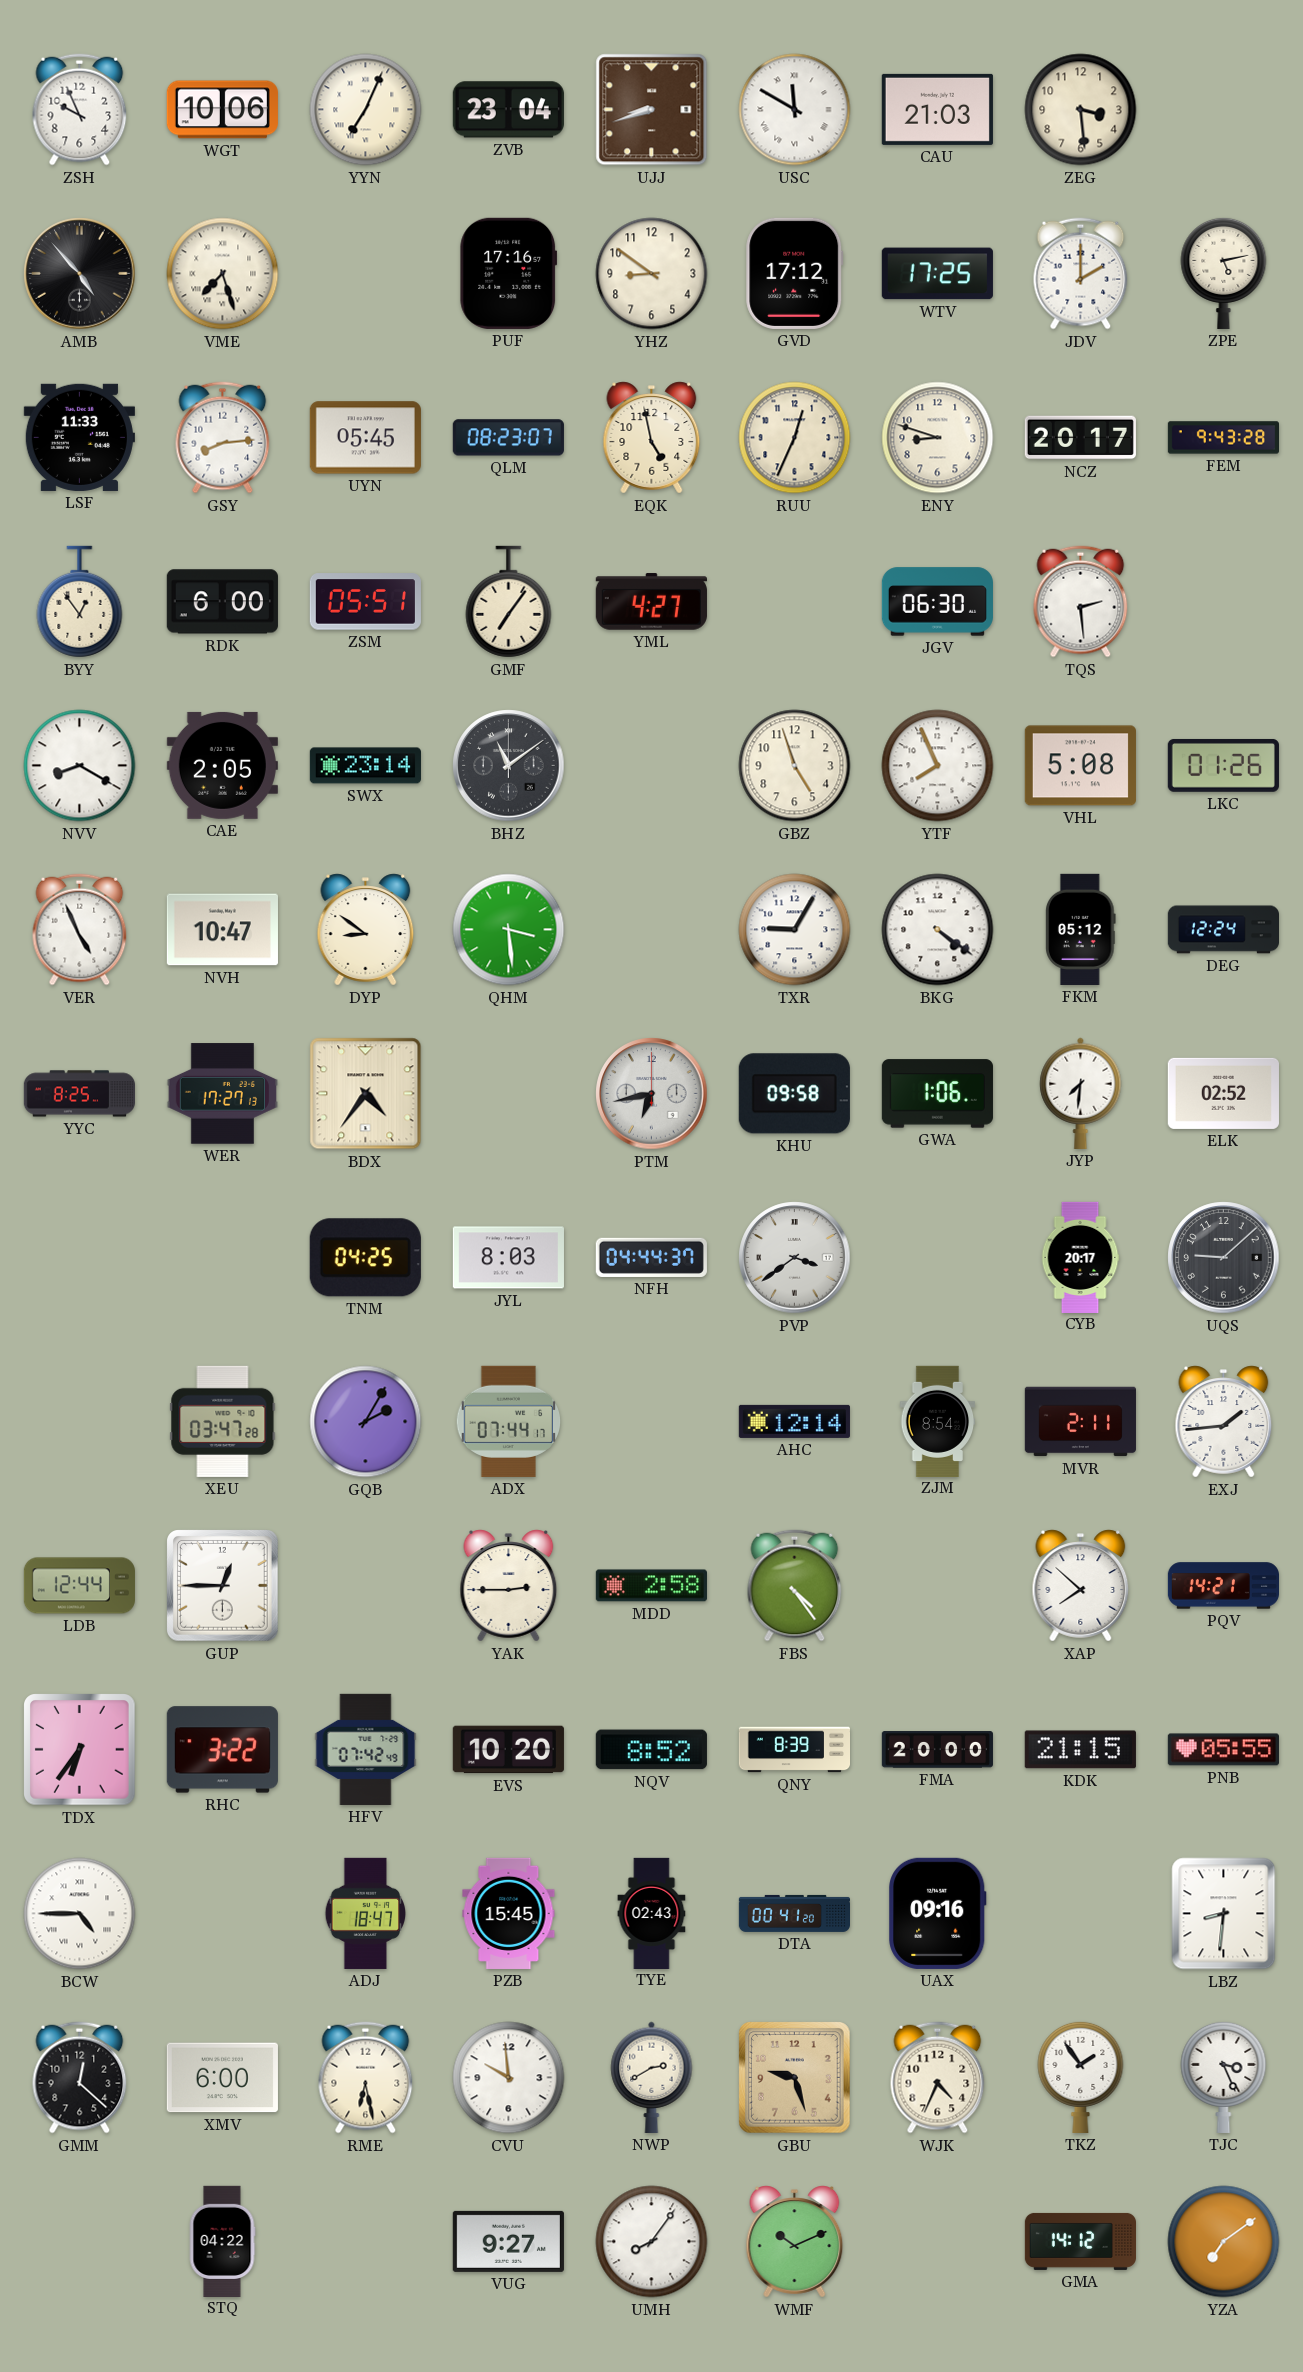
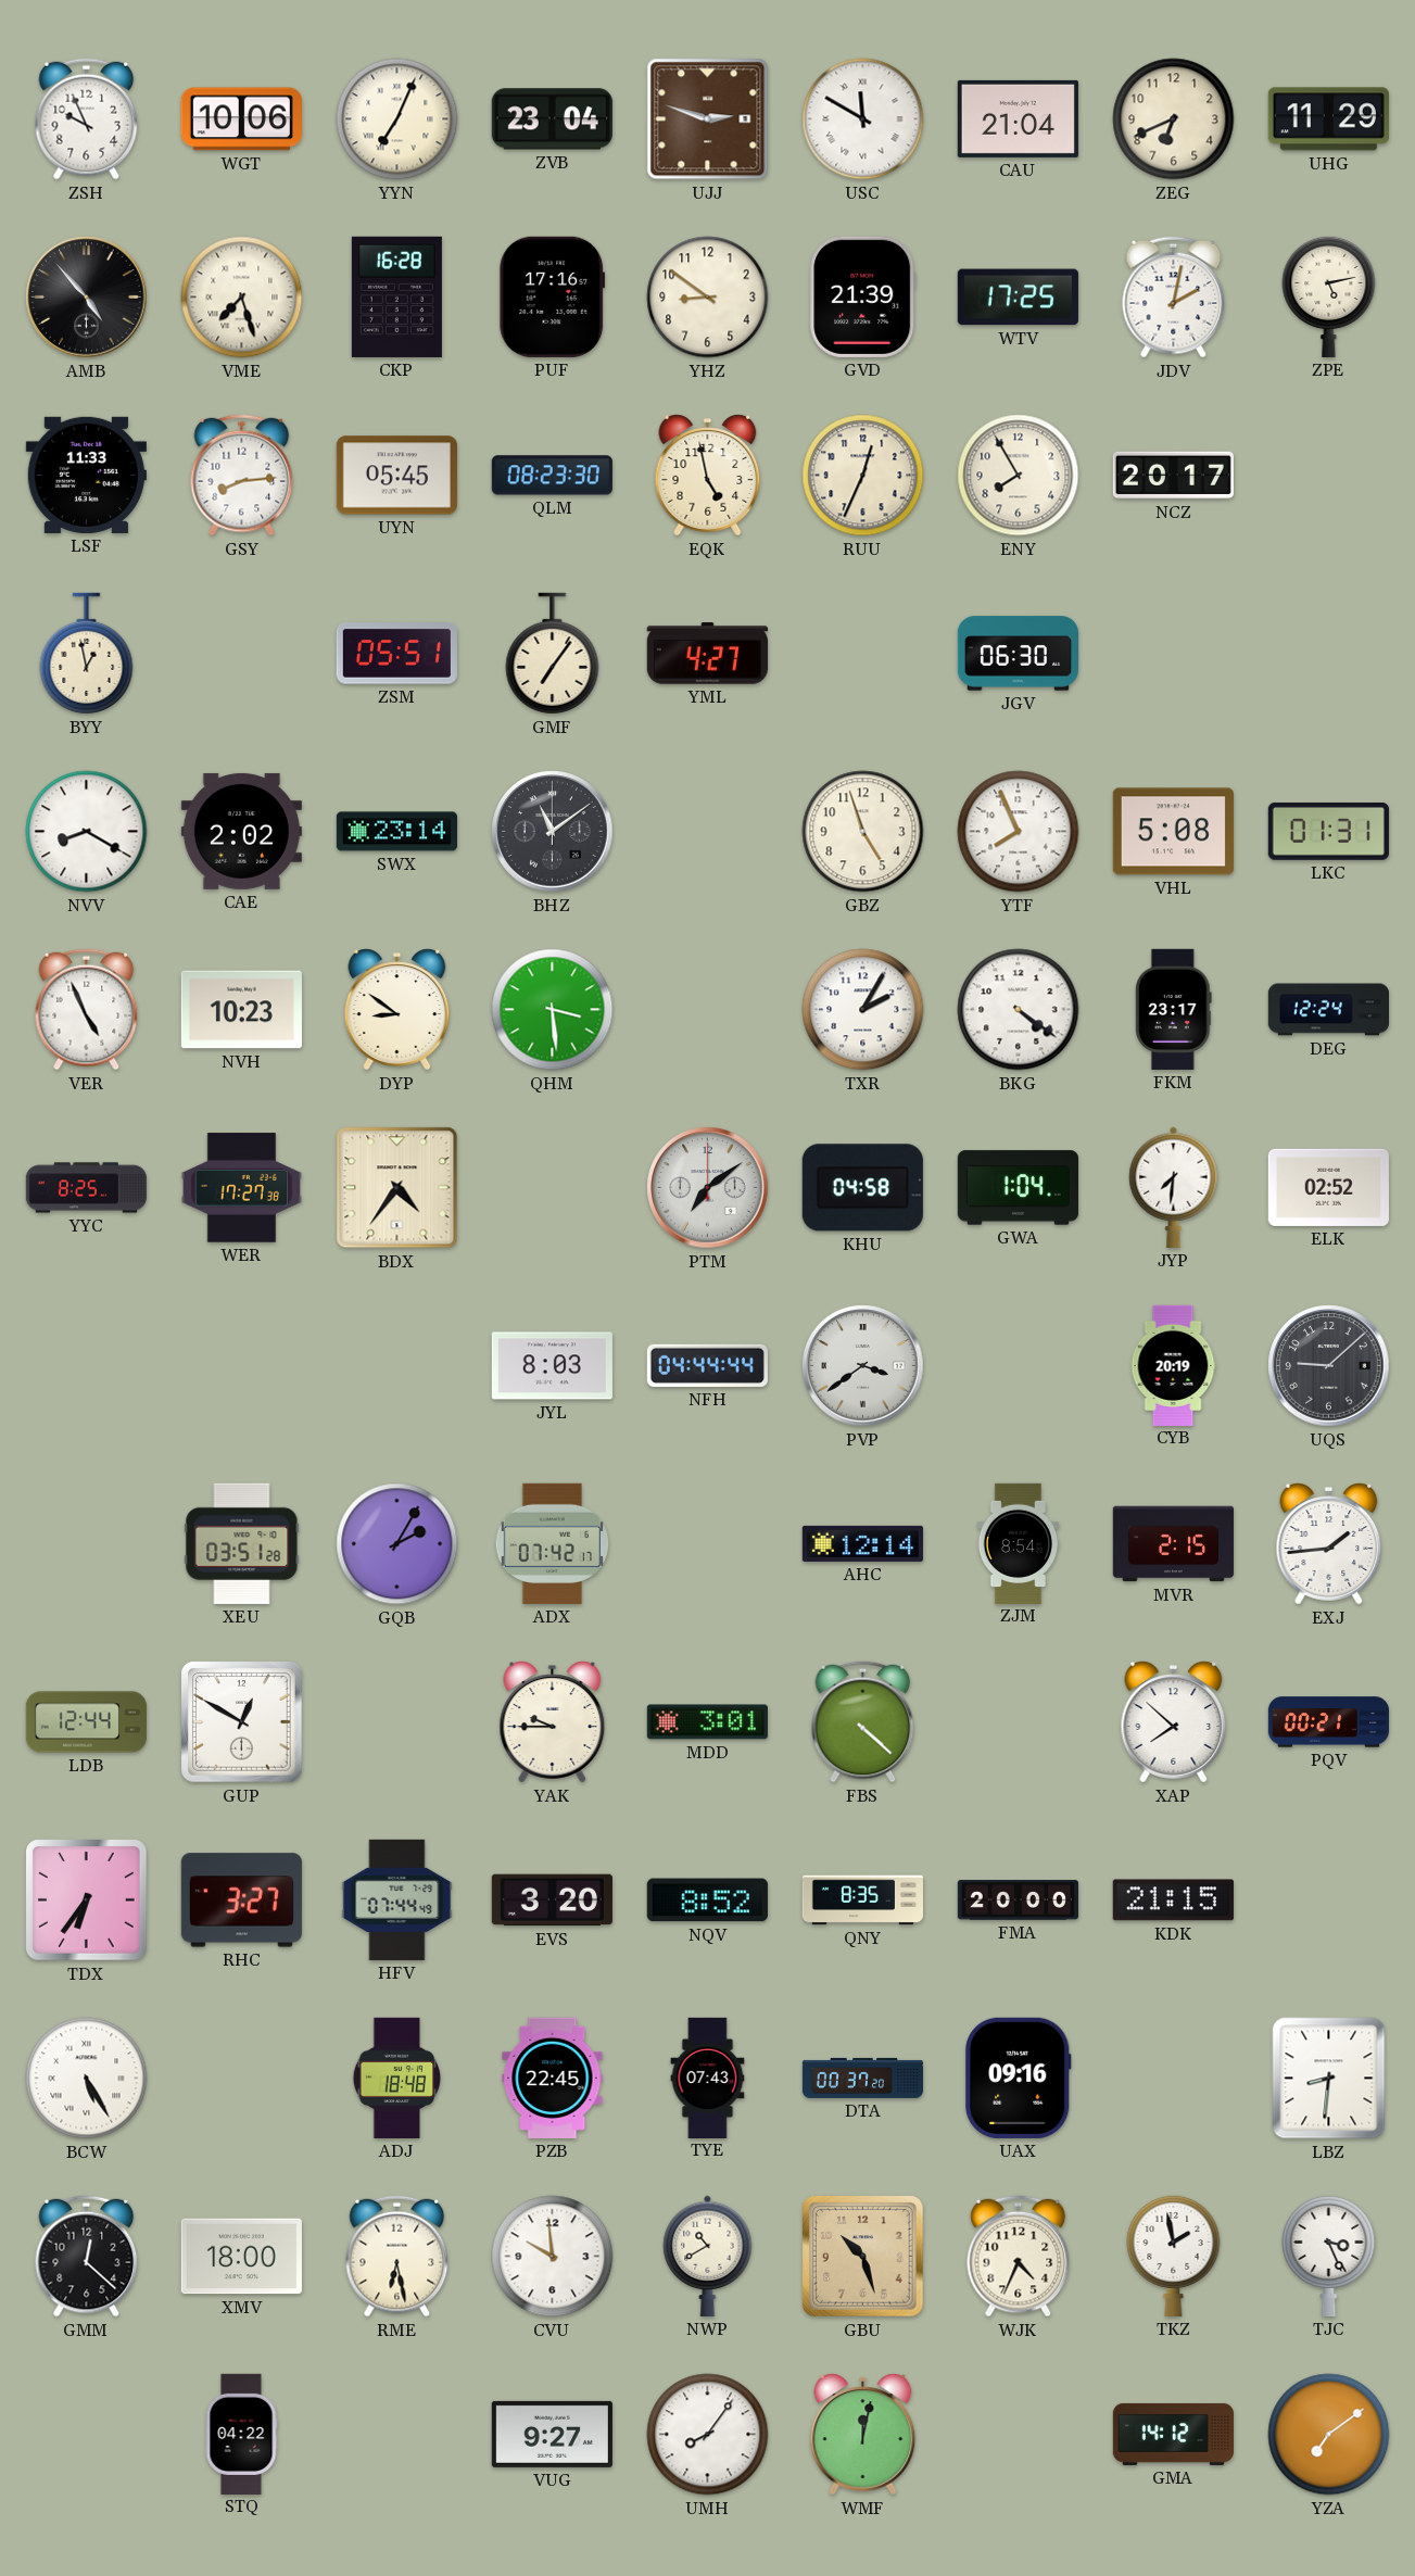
UJJ: 8:42 -> 2:48
CAU: 21:03 -> 21:04
ZEG: 3:29 -> 6:41
UHG: none -> 11:29
CKP: none -> 16:28
GVD: 17:12 -> 21:39
JDV: 2:00 -> 2:02
QLM: 08:23:07 -> 08:23:30
ENY: 8:48 -> 7:55
FEM: 9:43 -> none
BYY: 12:54 -> 12:58
RDK: 6:00 -> none
TQS: 2:29 -> none
CAE: 2:05 -> 2:02
LKC: 01:26 -> 01:31
NVH: 10:47 -> 10:23
TXR: 9:05 -> 2:05
FKM: 05:12 -> 23:17
WER: 17:27:13 -> 17:27:38
PTM: 6:43 -> 7:09
KHU: 09:58 -> 04:58
GWA: 1:06 -> 1:04
TNM: 04:25 -> none
NFH: 04:44:37 -> 04:44:44
CYB: 20:17 -> 20:19
XEU: 03:47 -> 03:51
ADX: 07:44 -> 07:42
MVR: 2:11 -> 2:15
GUP: 12:45 -> 12:50
YAK: 2:45 -> 9:45
MDD: 2:58 -> 3:01
FBS: 4:24 -> 4:22
PQV: 14:21 -> 00:21
RHC: 3:22 -> 3:27
HFV: 07:42 -> 07:44
EVS: 10:20 -> 3:20
QNY: 8:39 -> 8:35
PNB: 05:55 -> none
BCW: 4:45 -> 5:25
ADJ: 18:47 -> 18:48
PZB: 15:45 -> 22:45
TYE: 02:43 -> 07:43
DTA: 00:41 -> 00:37
XMV: 6:00 -> 18:00
NWP: 2:40 -> 10:40
GBU: 9:27 -> 10:27
TKZ: 1:54 -> 1:58
WMF: 10:11 -> 12:02
